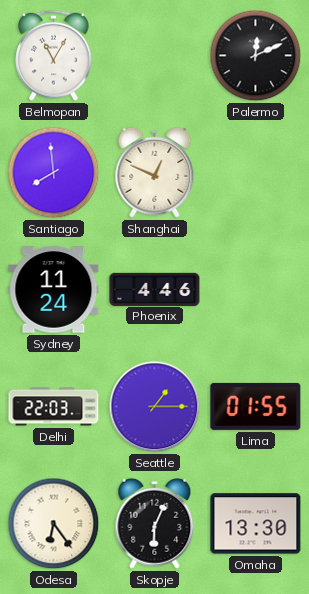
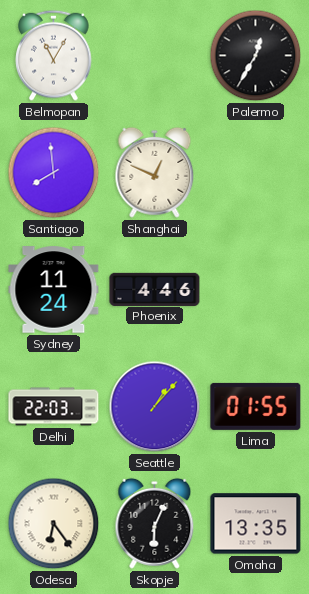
Palermo: 12:11 -> 12:35
Seattle: 1:15 -> 1:07
Omaha: 13:30 -> 13:35
